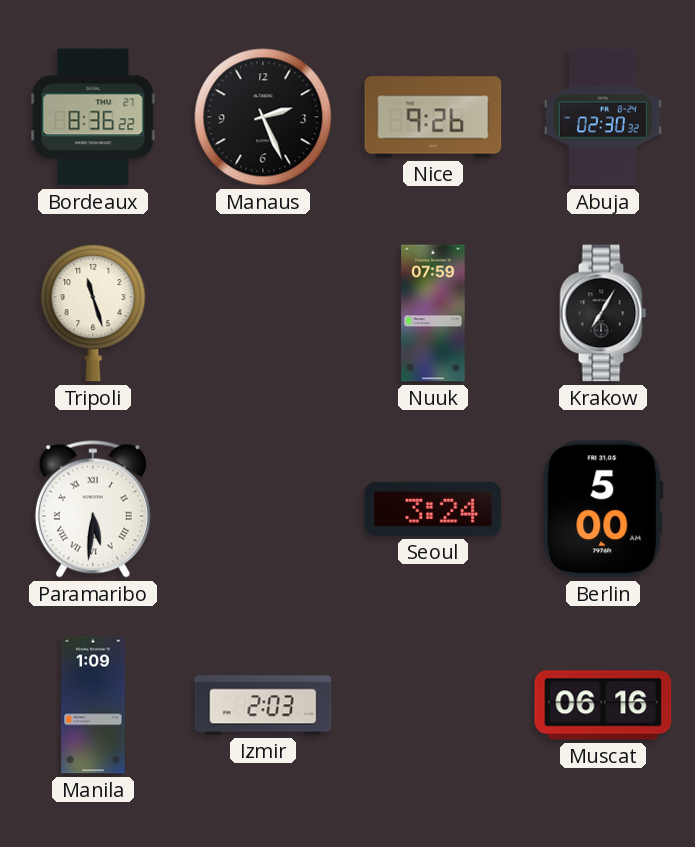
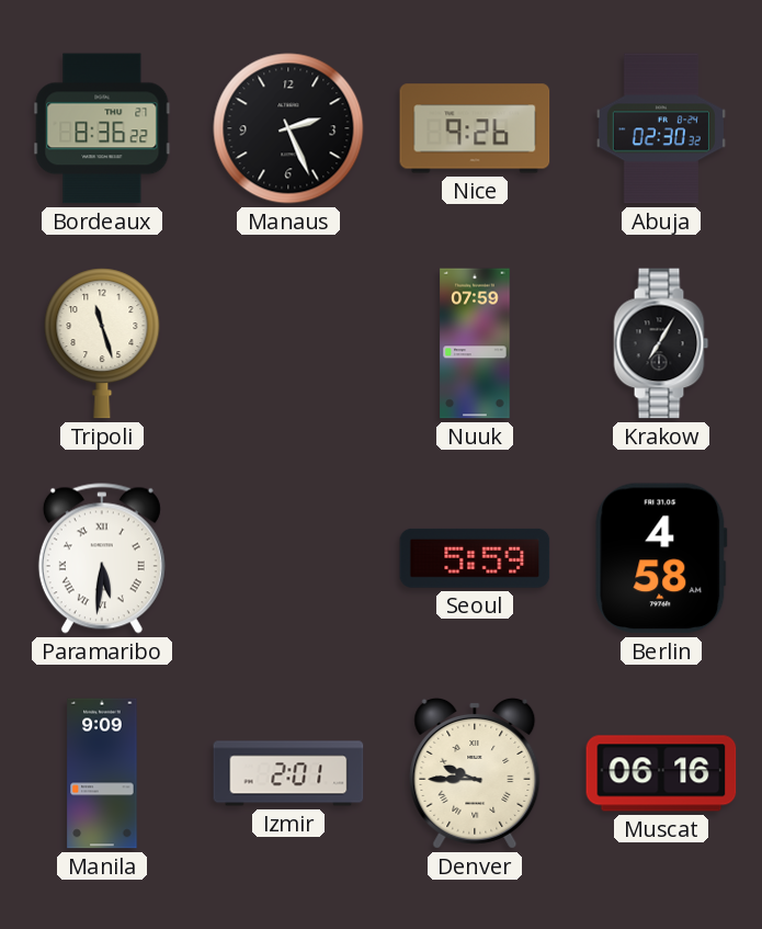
Seoul: 3:24 -> 5:59
Berlin: 5:00 -> 4:58
Manila: 1:09 -> 9:09
Izmir: 2:03 -> 2:01
Denver: none -> 9:45
